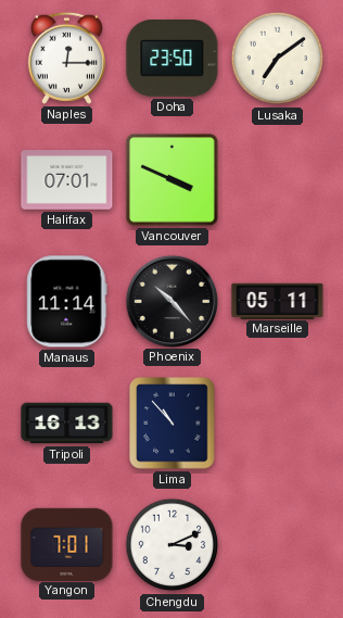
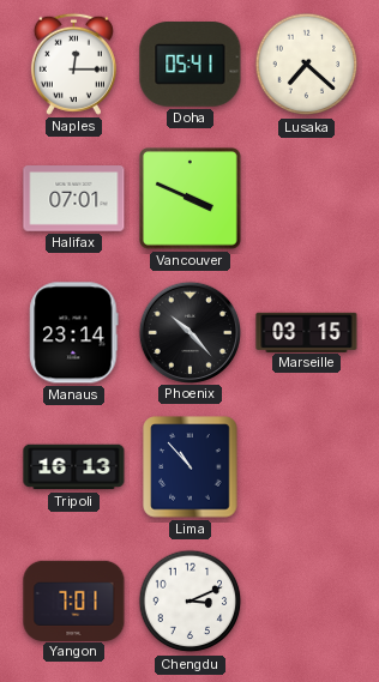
Doha: 23:50 -> 05:41
Lusaka: 7:09 -> 7:22
Manaus: 11:14 -> 23:14
Marseille: 05:11 -> 03:15
